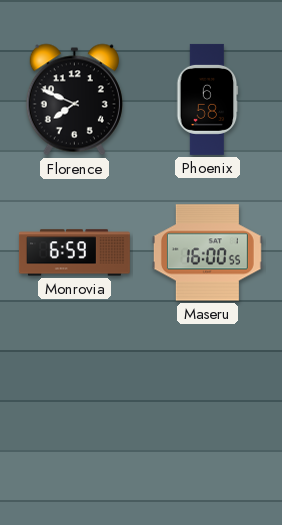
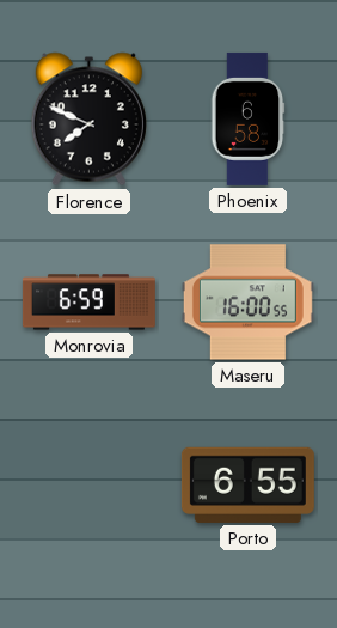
Porto: none -> 6:55
